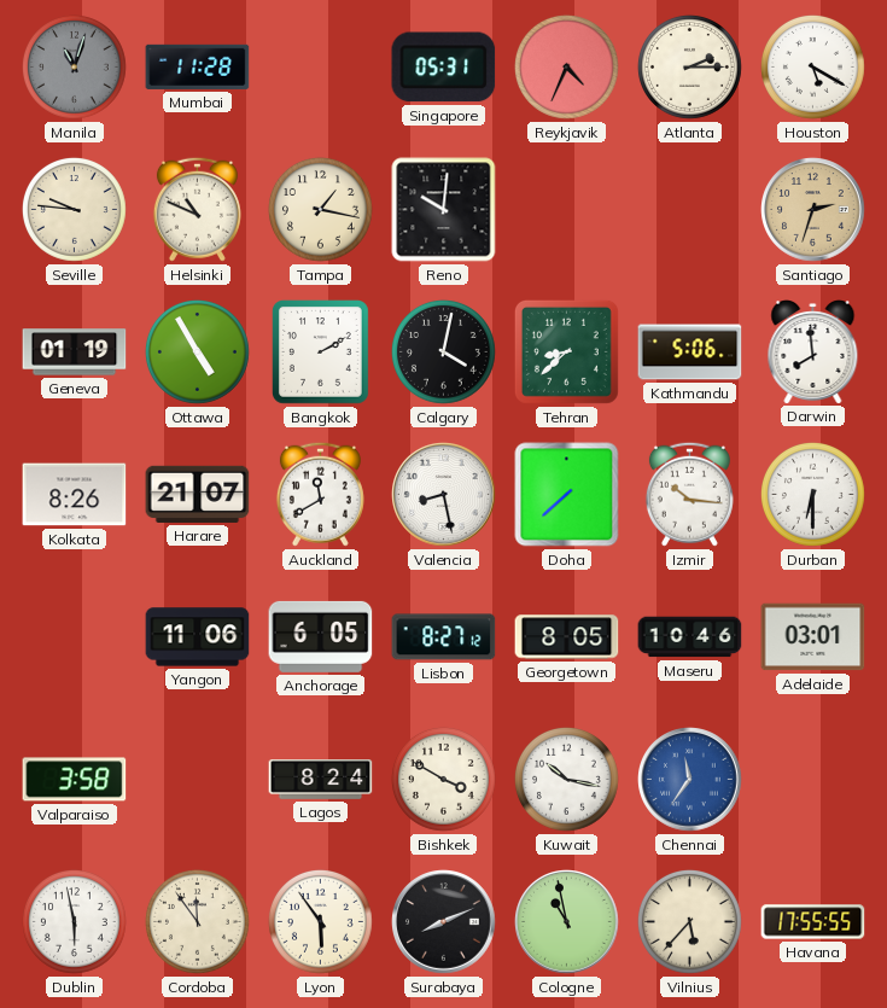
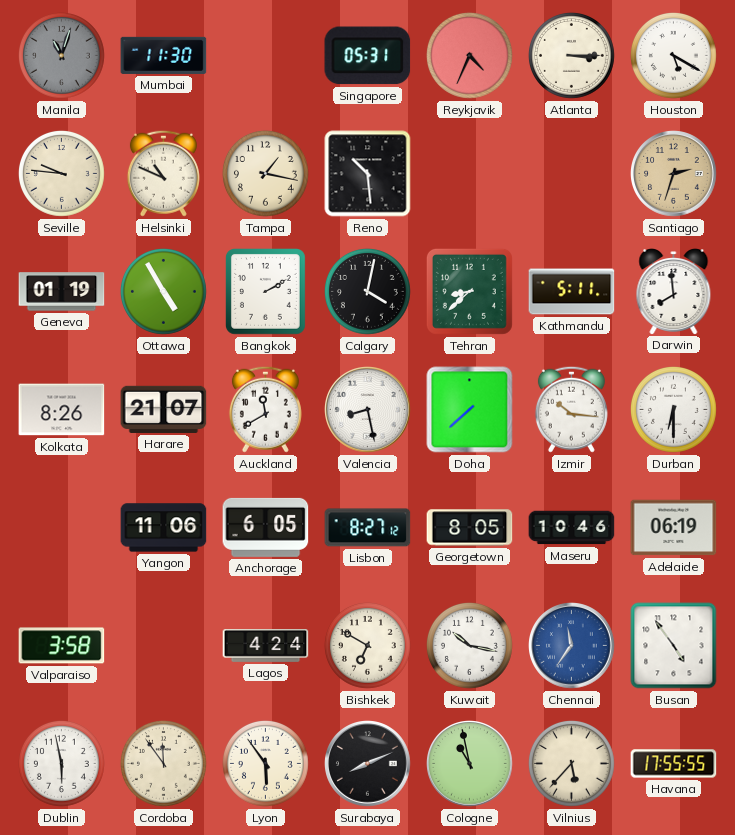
Mumbai: 11:28 -> 11:30
Atlanta: 2:15 -> 3:15
Reno: 10:01 -> 10:29
Kathmandu: 5:06 -> 5:11
Adelaide: 03:01 -> 06:19
Lagos: 8:24 -> 4:24
Bishkek: 3:50 -> 6:50
Busan: none -> 4:54
